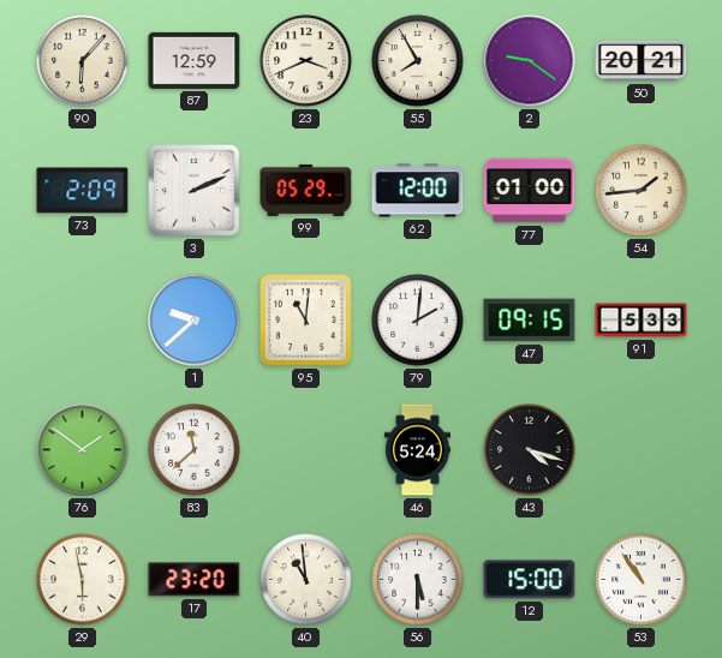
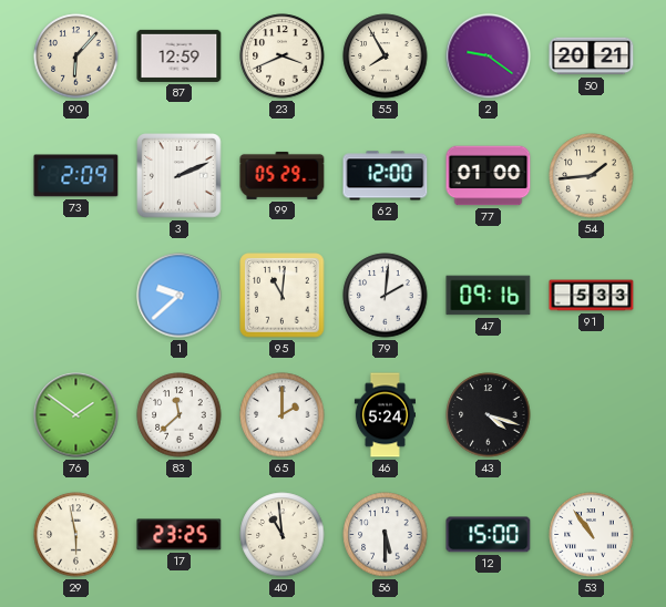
47: 09:15 -> 09:16
65: none -> 2:00
17: 23:20 -> 23:25
